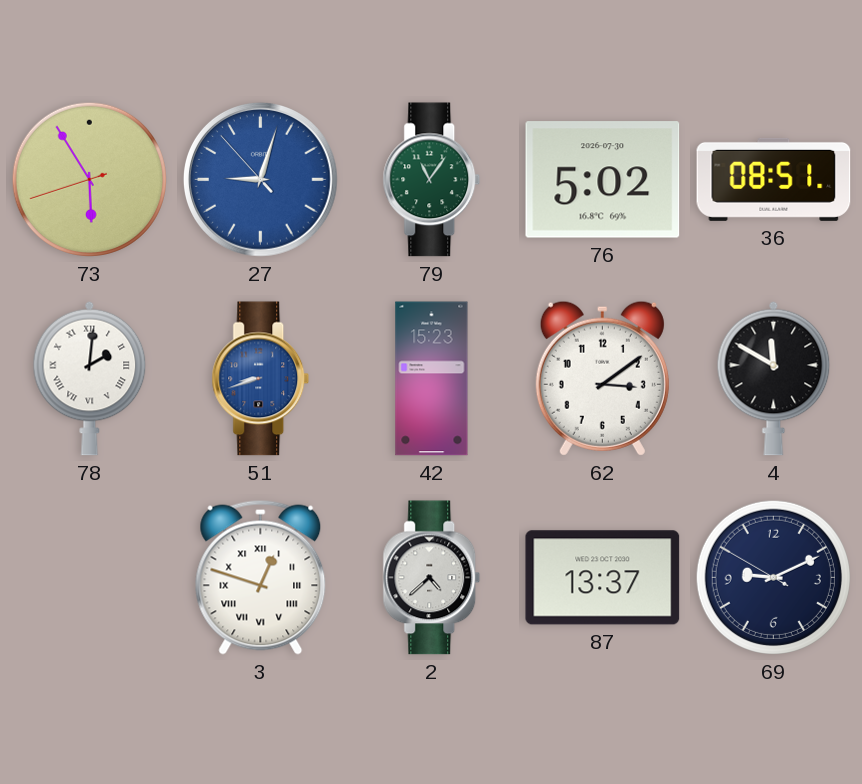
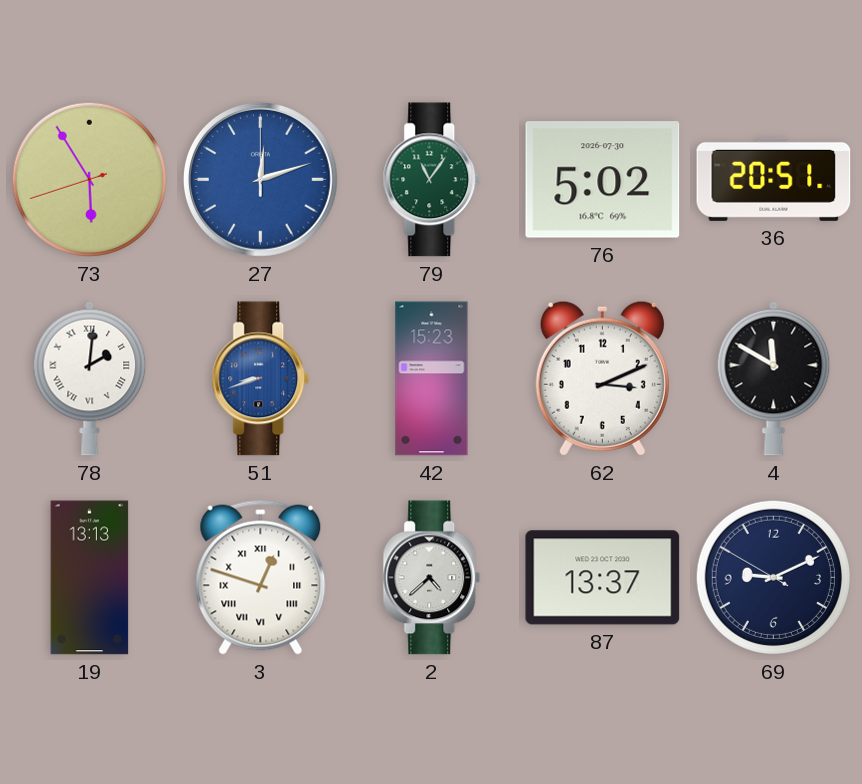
27: 9:02 -> 12:12
36: 08:51 -> 20:51
62: 3:09 -> 3:11
19: none -> 13:13
